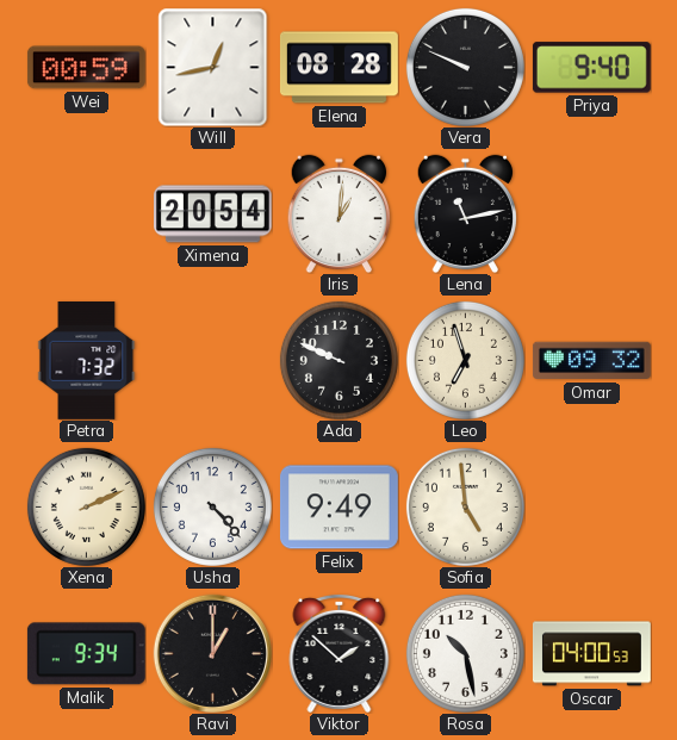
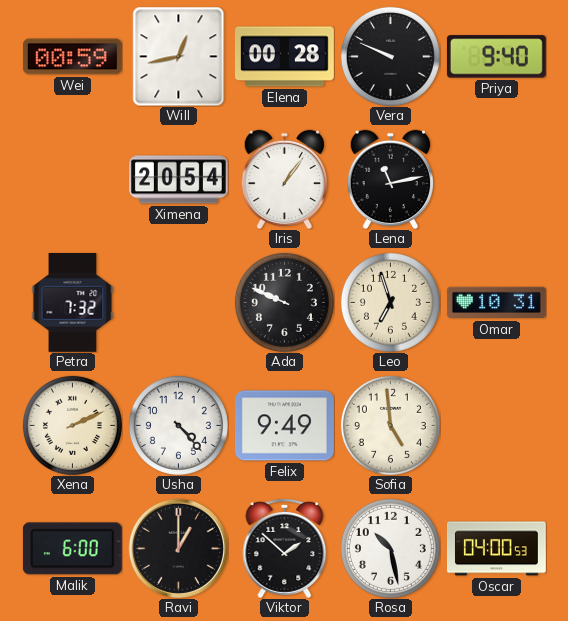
Elena: 08:28 -> 00:28
Iris: 1:01 -> 1:06
Omar: 09:32 -> 10:31
Malik: 9:34 -> 6:00
